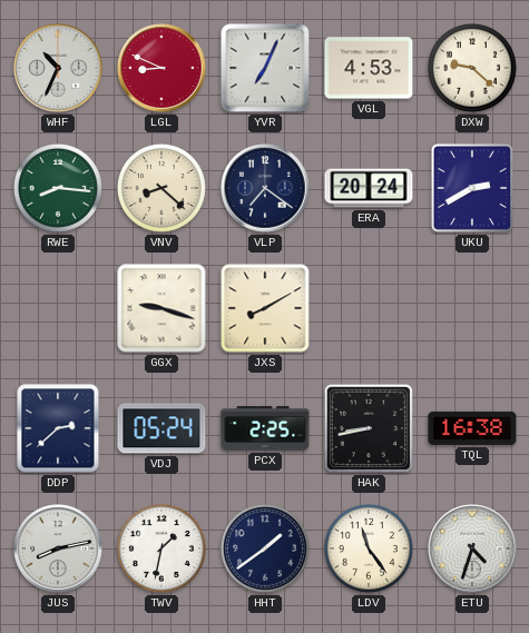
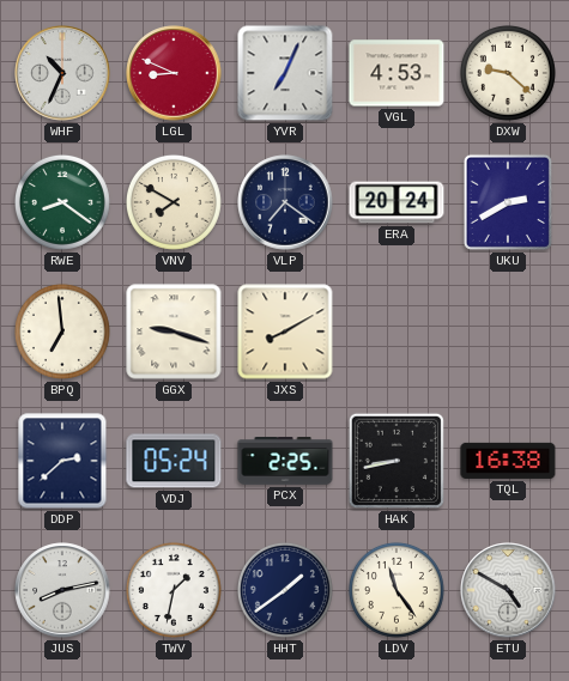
RWE: 8:16 -> 8:21
VNV: 8:22 -> 7:50
BPQ: none -> 6:59
ETU: 4:33 -> 4:50
